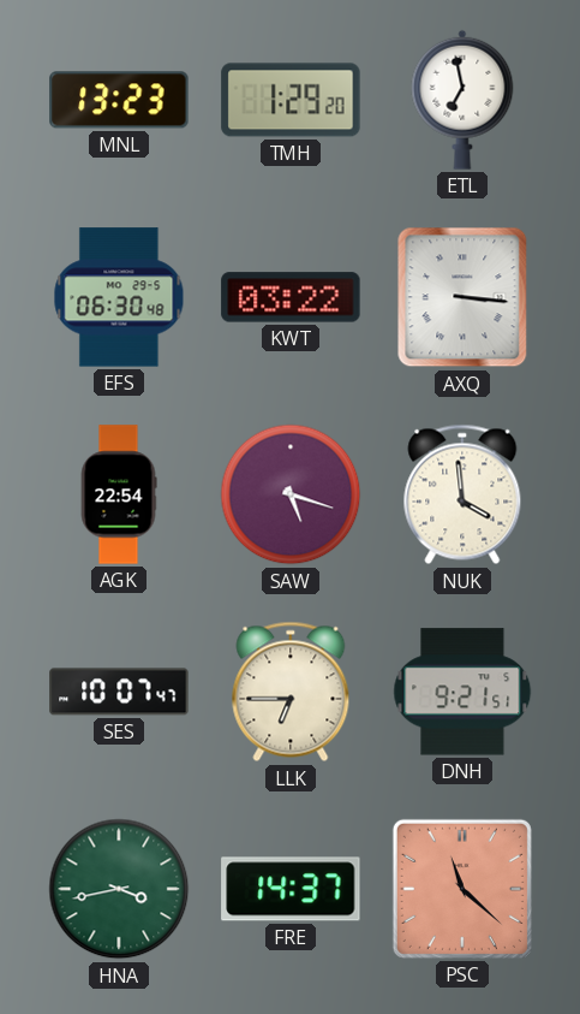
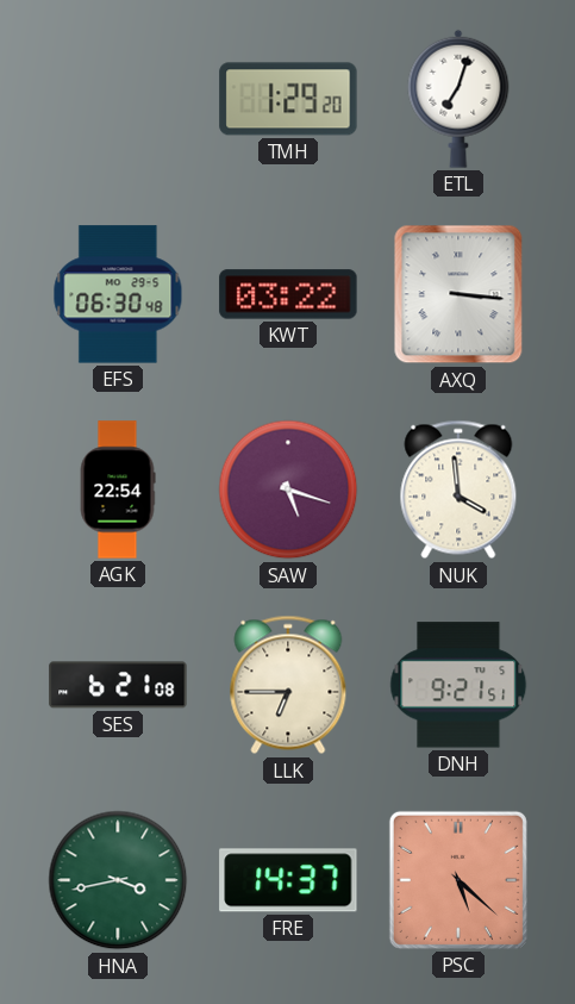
MNL: 13:23 -> none
ETL: 6:58 -> 7:03
SES: 10:07 -> 6:21
PSC: 11:22 -> 5:22
